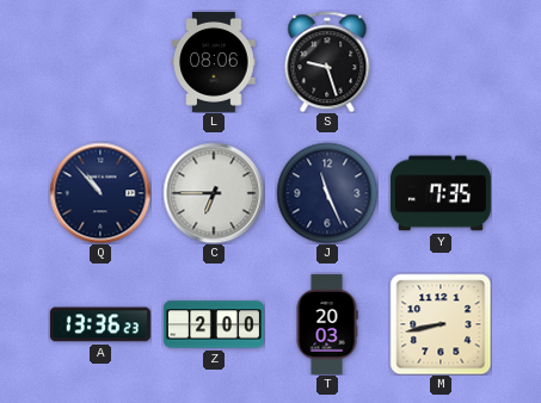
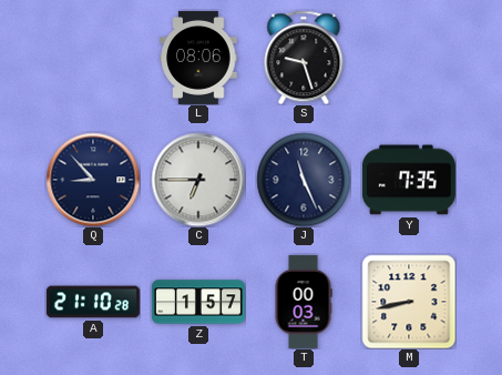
Q: 10:53 -> 8:53
A: 13:36 -> 21:10
Z: 2:00 -> 1:57
T: 20:03 -> 00:03
